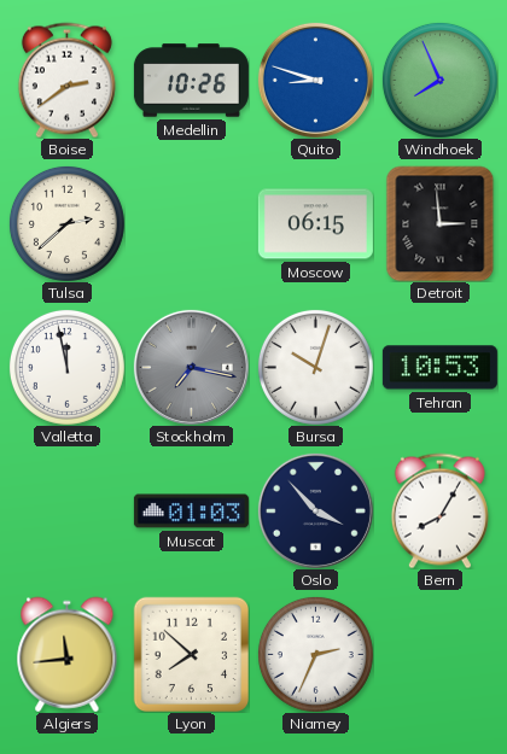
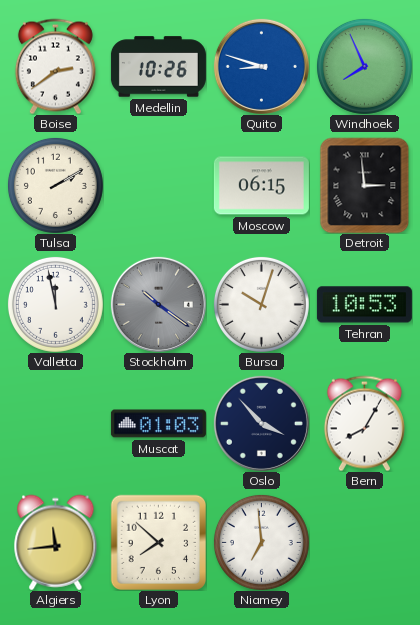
Tulsa: 2:38 -> 2:10
Stockholm: 7:17 -> 10:21
Niamey: 2:34 -> 6:59
